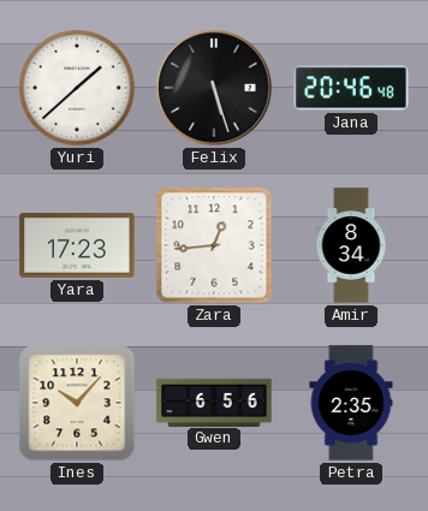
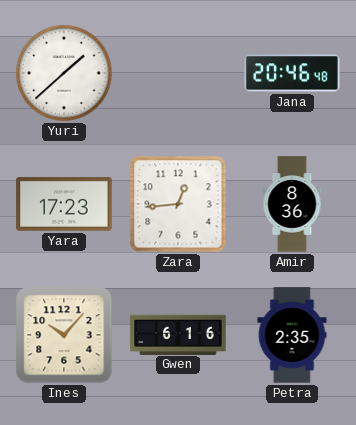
Felix: 5:27 -> none
Amir: 8:34 -> 8:36
Gwen: 6:56 -> 6:16
